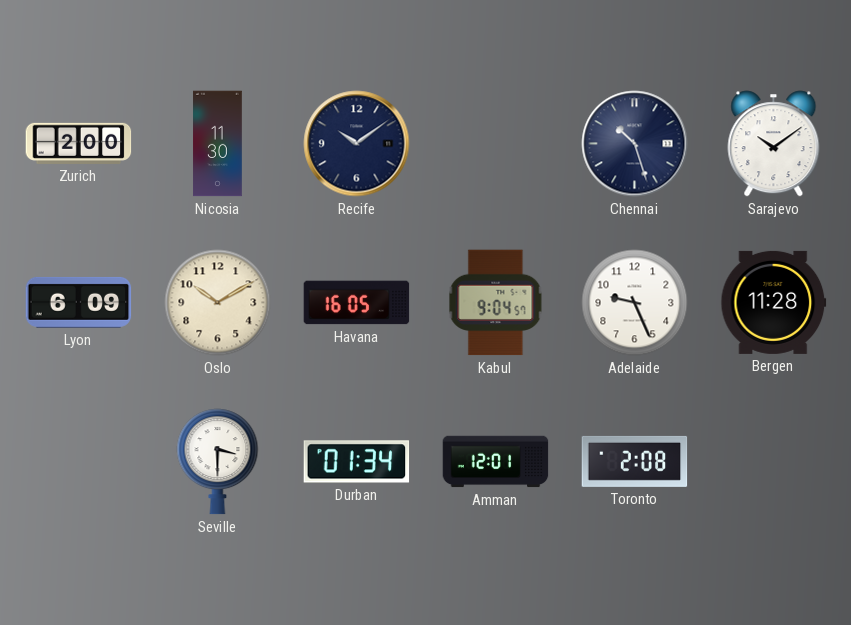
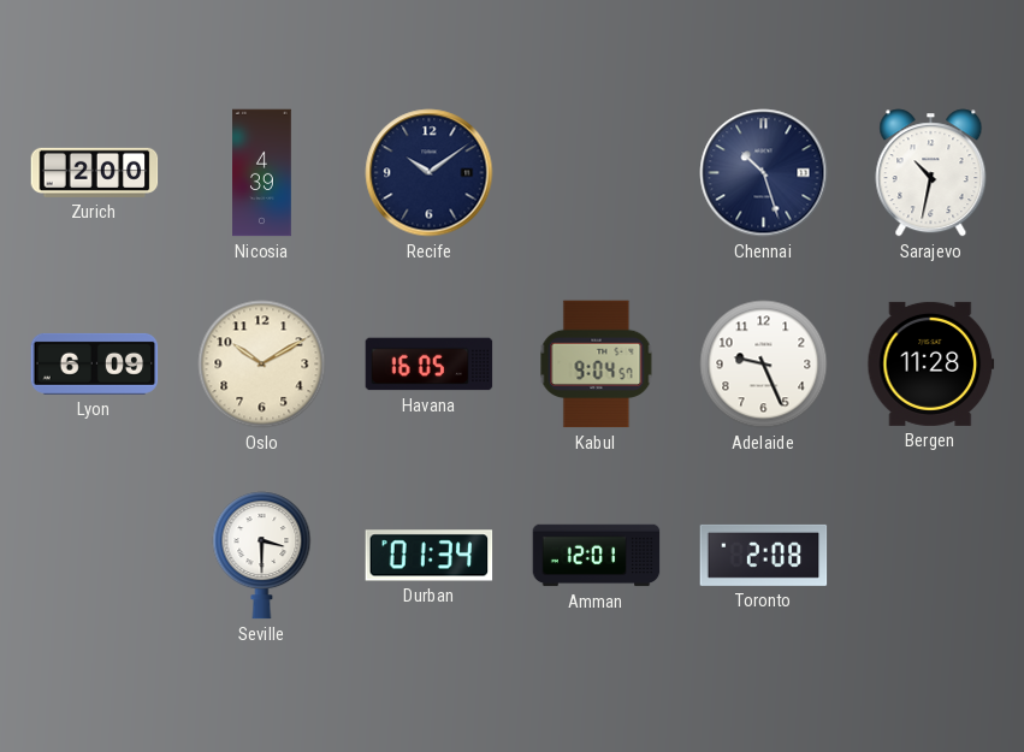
Nicosia: 11:30 -> 4:39
Sarajevo: 10:09 -> 10:32
